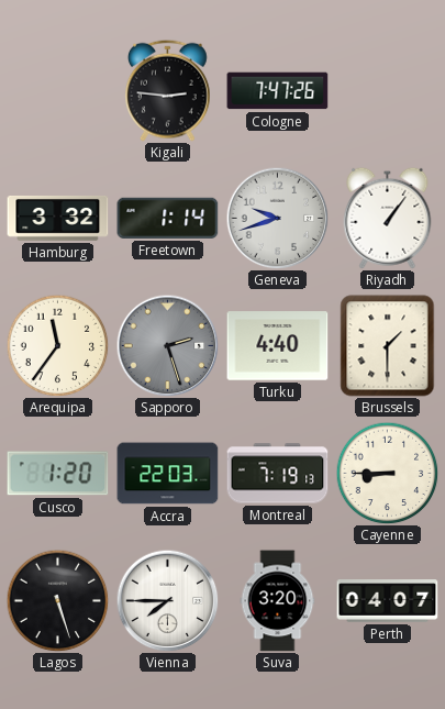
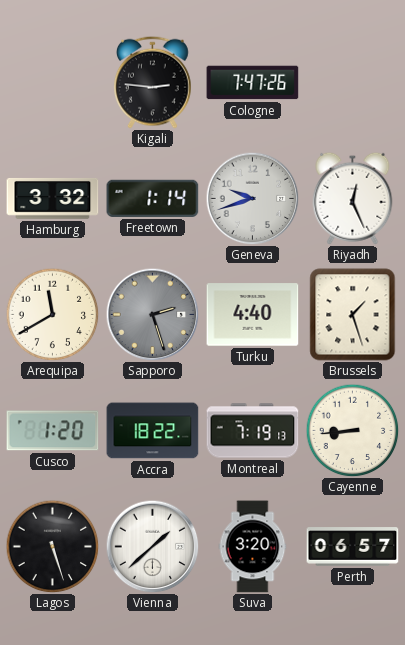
Riyadh: 1:06 -> 12:26
Arequipa: 11:36 -> 11:40
Brussels: 1:30 -> 1:27
Accra: 22:03 -> 18:22
Cayenne: 8:45 -> 8:44
Vienna: 7:45 -> 1:38
Perth: 04:07 -> 06:57
